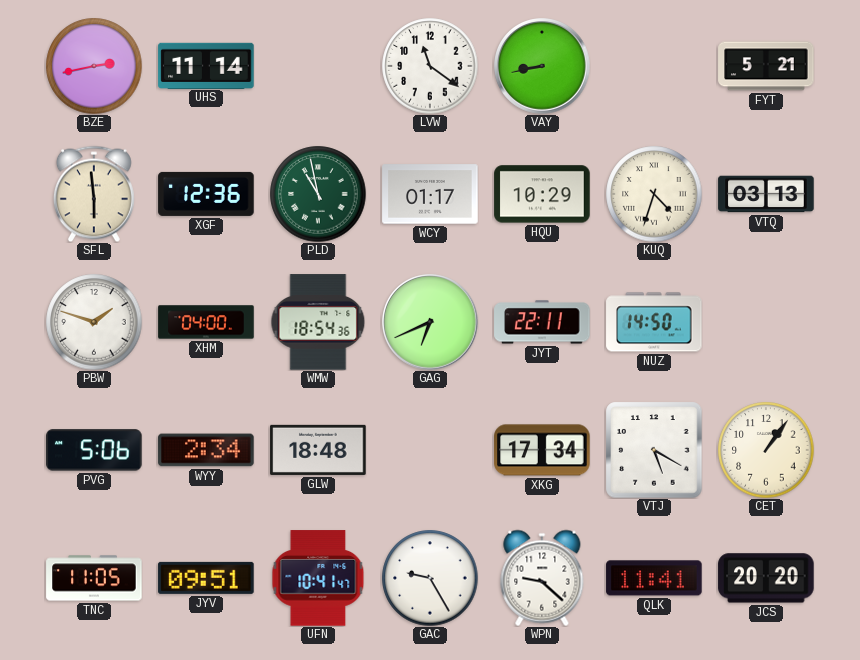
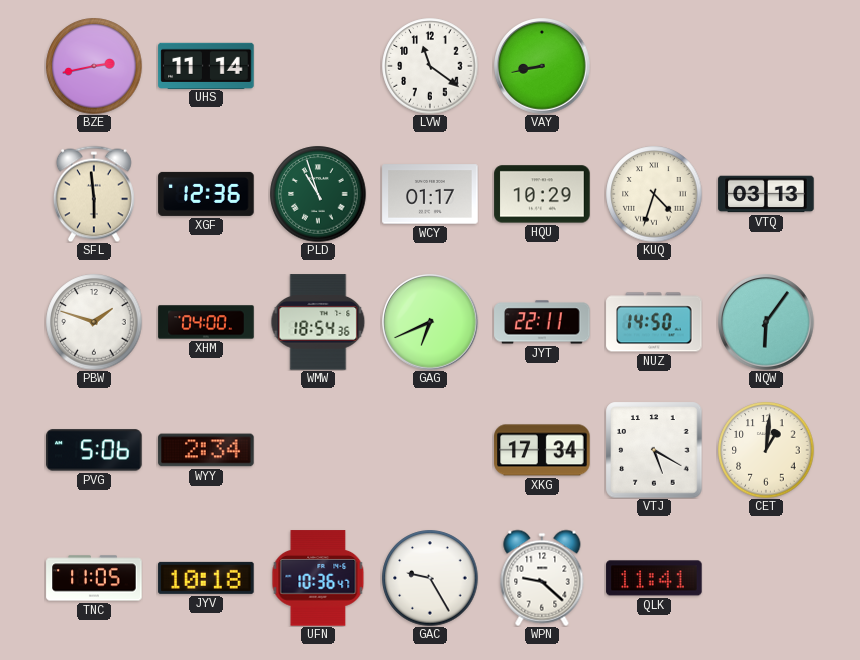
FYT: 5:21 -> none
PLD: 10:58 -> 10:57
NQW: none -> 6:06
GLW: 18:48 -> none
CET: 1:06 -> 1:01
JYV: 09:51 -> 10:18
UFN: 10:41 -> 10:36
JCS: 20:20 -> none
